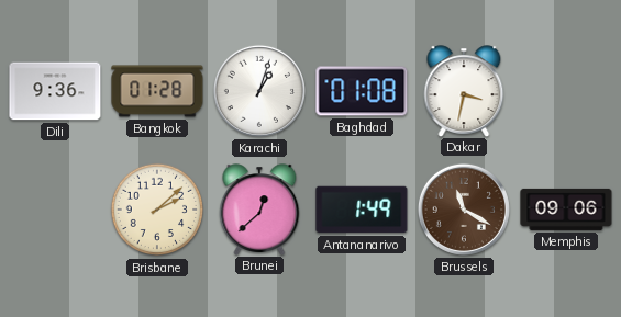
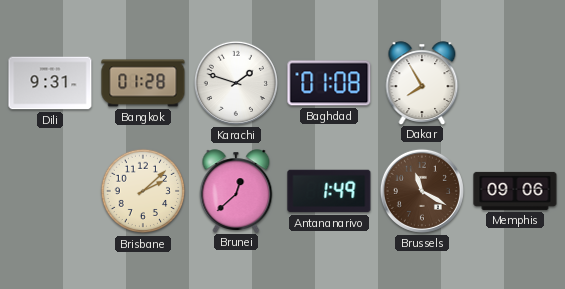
Dili: 9:36 -> 9:31
Karachi: 1:03 -> 1:48
Dakar: 3:32 -> 7:55
